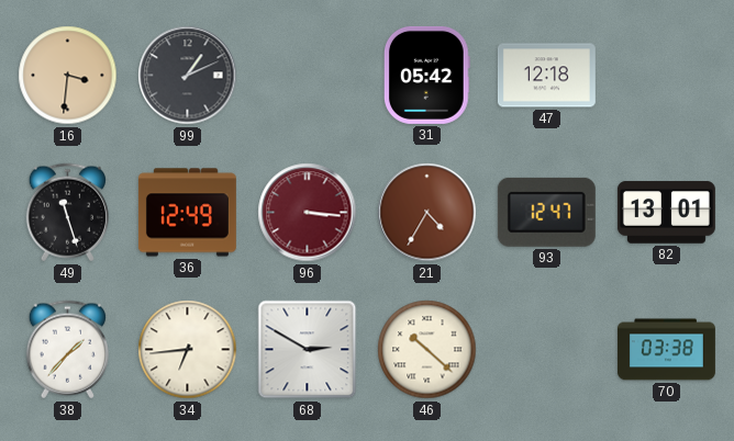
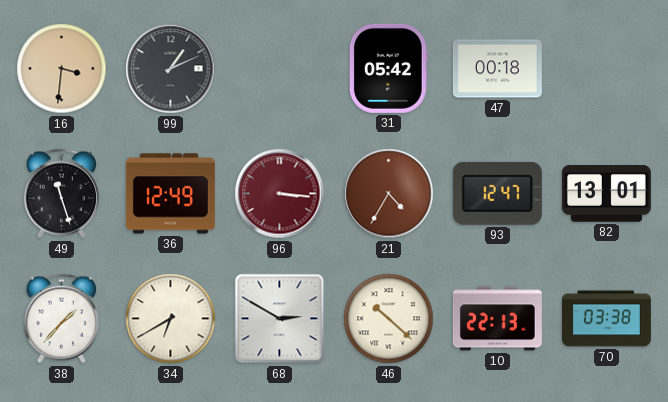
47: 12:18 -> 00:18
34: 6:44 -> 6:40
10: none -> 22:13
